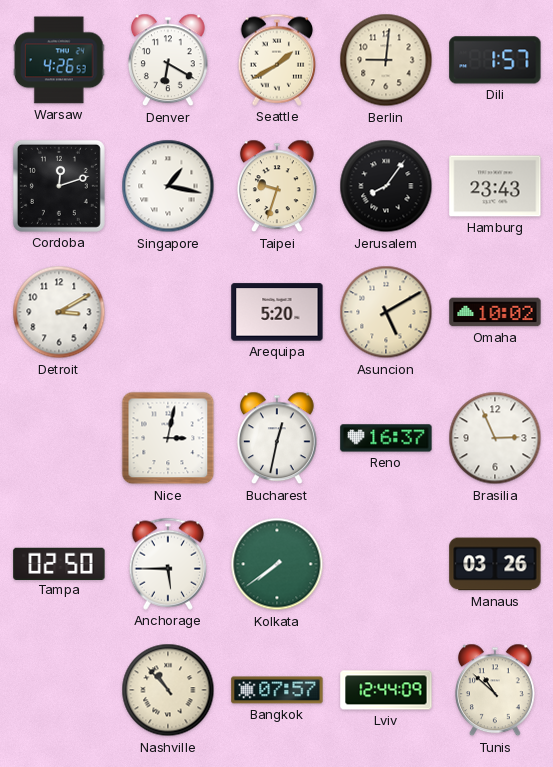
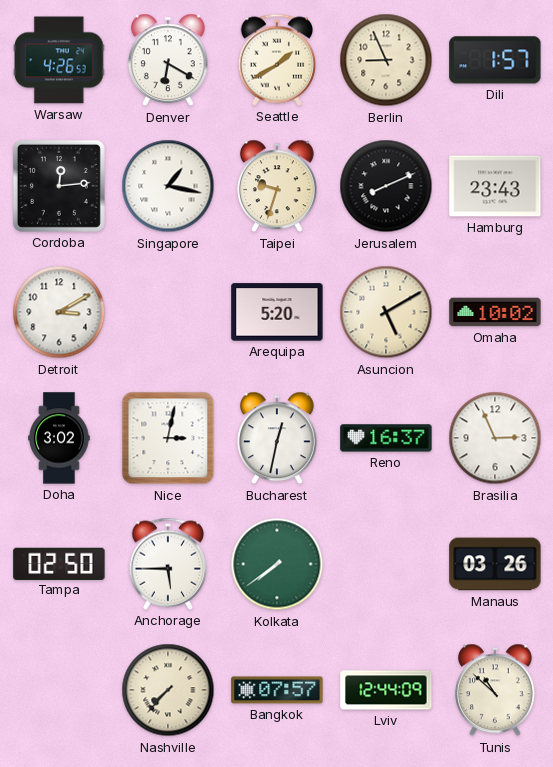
Berlin: 9:01 -> 8:56
Cordoba: 12:12 -> 12:14
Jerusalem: 8:06 -> 8:11
Doha: none -> 3:02
Nashville: 10:53 -> 7:37
